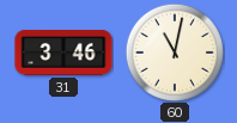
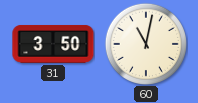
31: 3:46 -> 3:50
